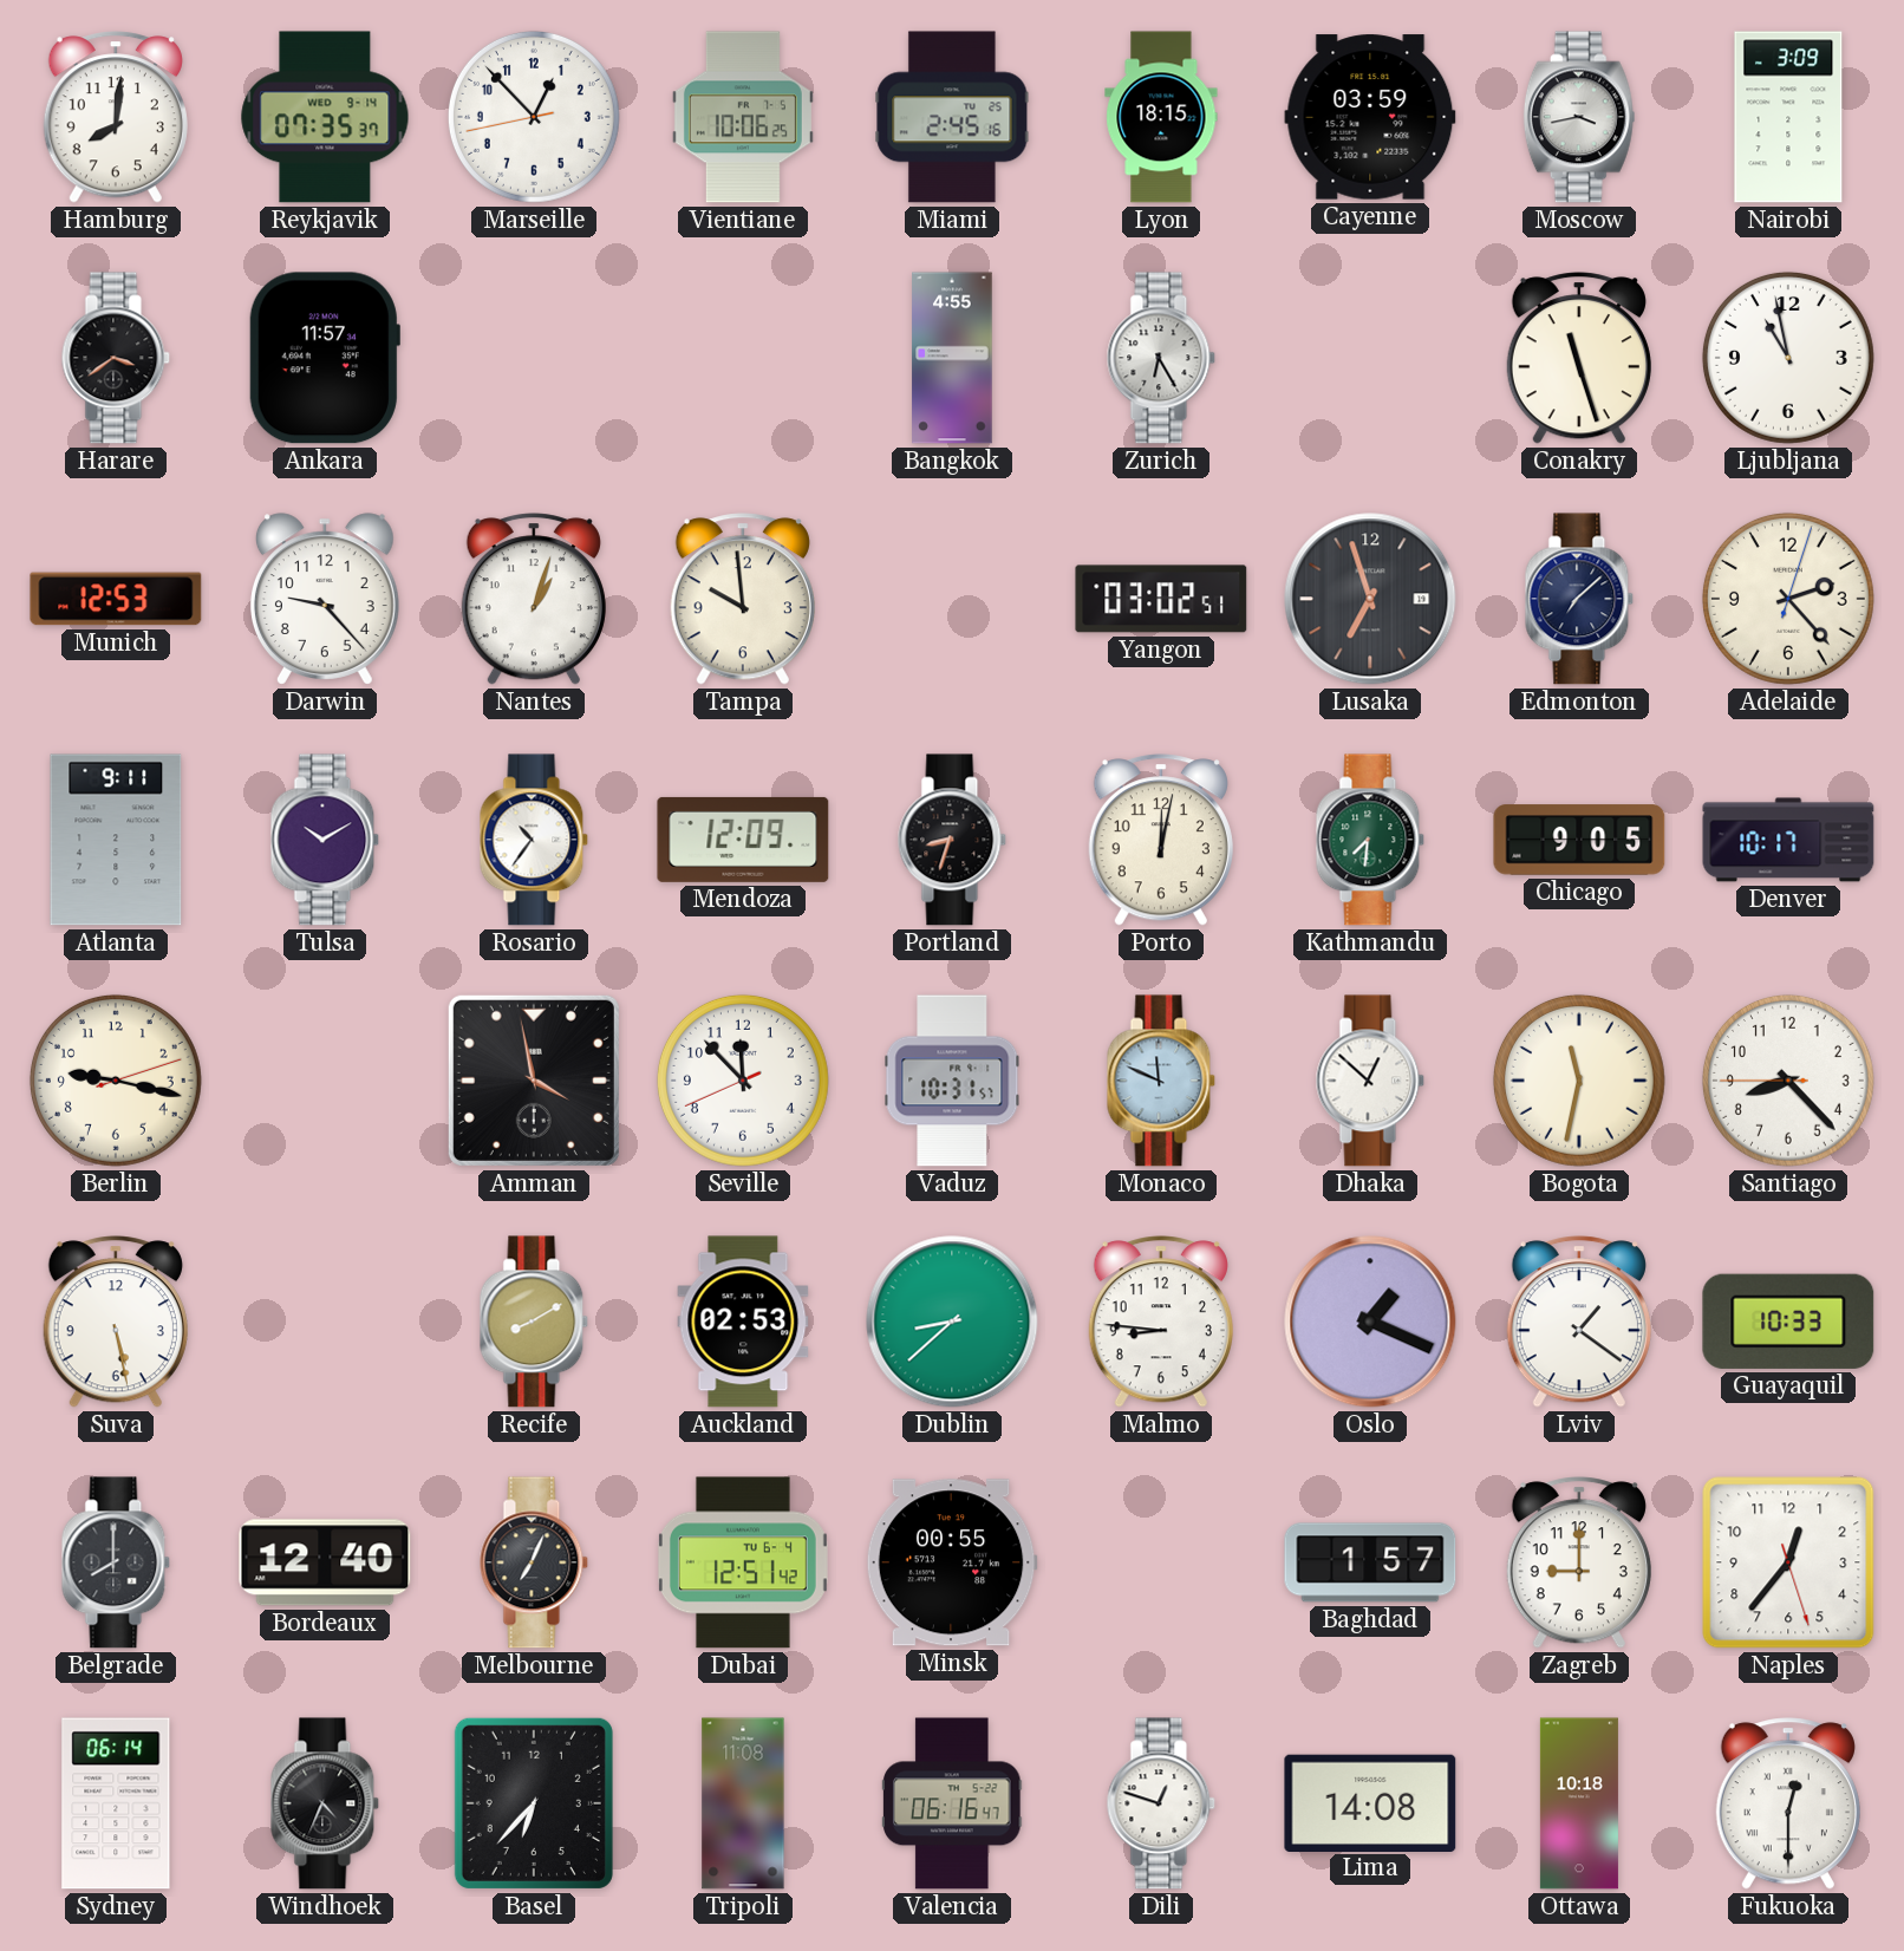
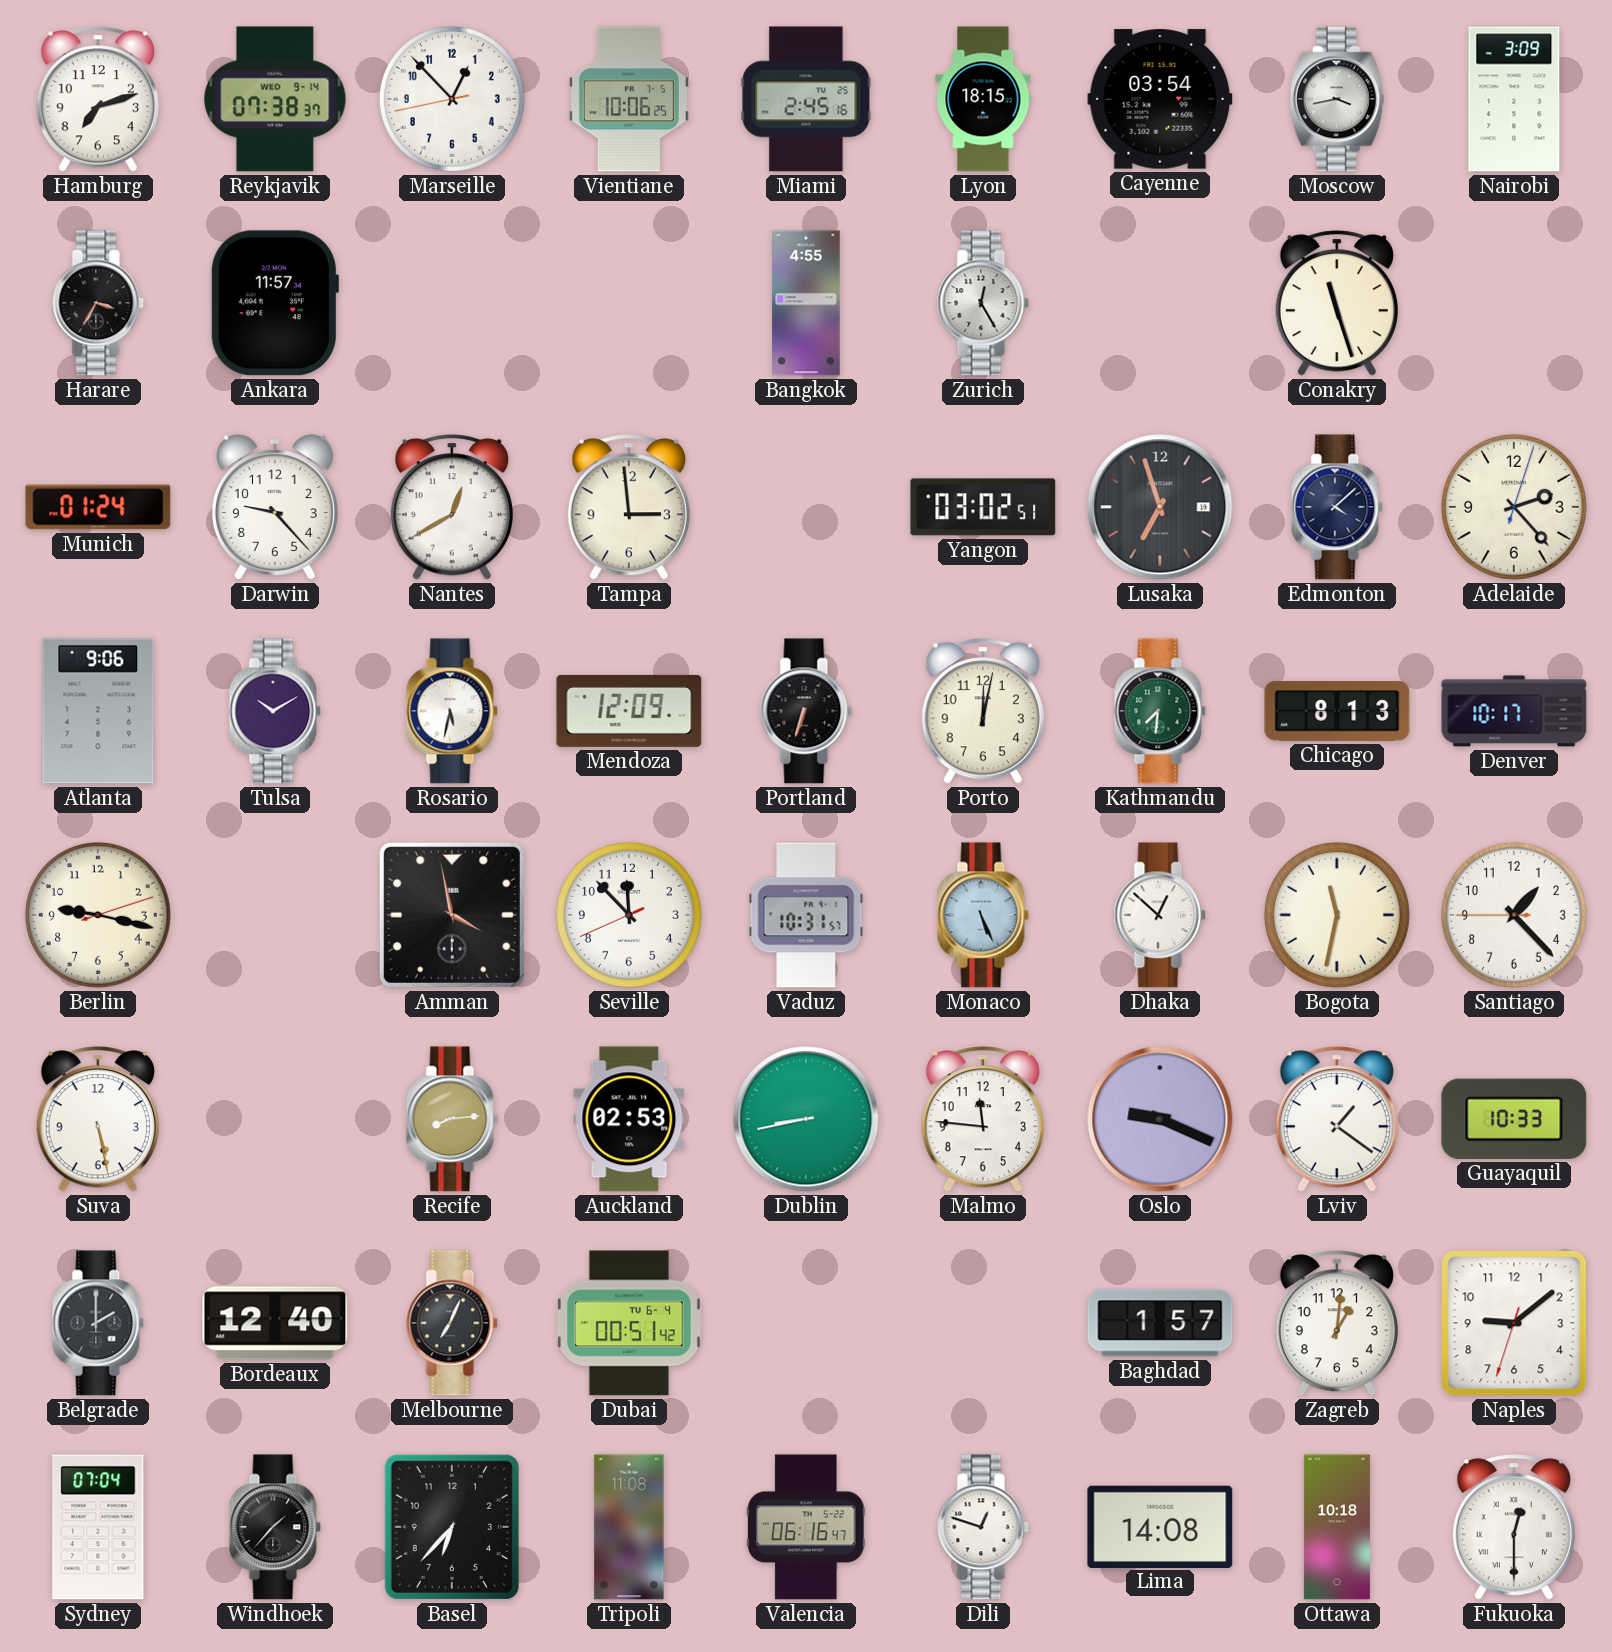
Hamburg: 8:01 -> 7:12
Reykjavik: 07:35 -> 07:38
Cayenne: 03:59 -> 03:54
Harare: 3:39 -> 3:35
Zurich: 6:25 -> 12:25
Ljubljana: 10:58 -> none
Munich: 12:53 -> 01:24
Nantes: 1:03 -> 12:40
Tampa: 9:59 -> 2:59
Edmonton: 7:08 -> 4:08
Atlanta: 9:11 -> 9:06
Rosario: 10:36 -> 5:32
Portland: 8:33 -> 6:33
Chicago: 9:05 -> 8:13
Monaco: 11:49 -> 5:26
Santiago: 8:22 -> 1:22
Recife: 8:10 -> 8:14
Dublin: 8:38 -> 8:43
Malmo: 8:46 -> 11:46
Oslo: 1:19 -> 9:19
Belgrade: 8:00 -> 2:00
Dubai: 12:51 -> 00:51
Minsk: 00:55 -> none
Zagreb: 9:00 -> 1:01
Naples: 12:36 -> 9:08
Sydney: 06:14 -> 07:04
Windhoek: 4:34 -> 1:37
